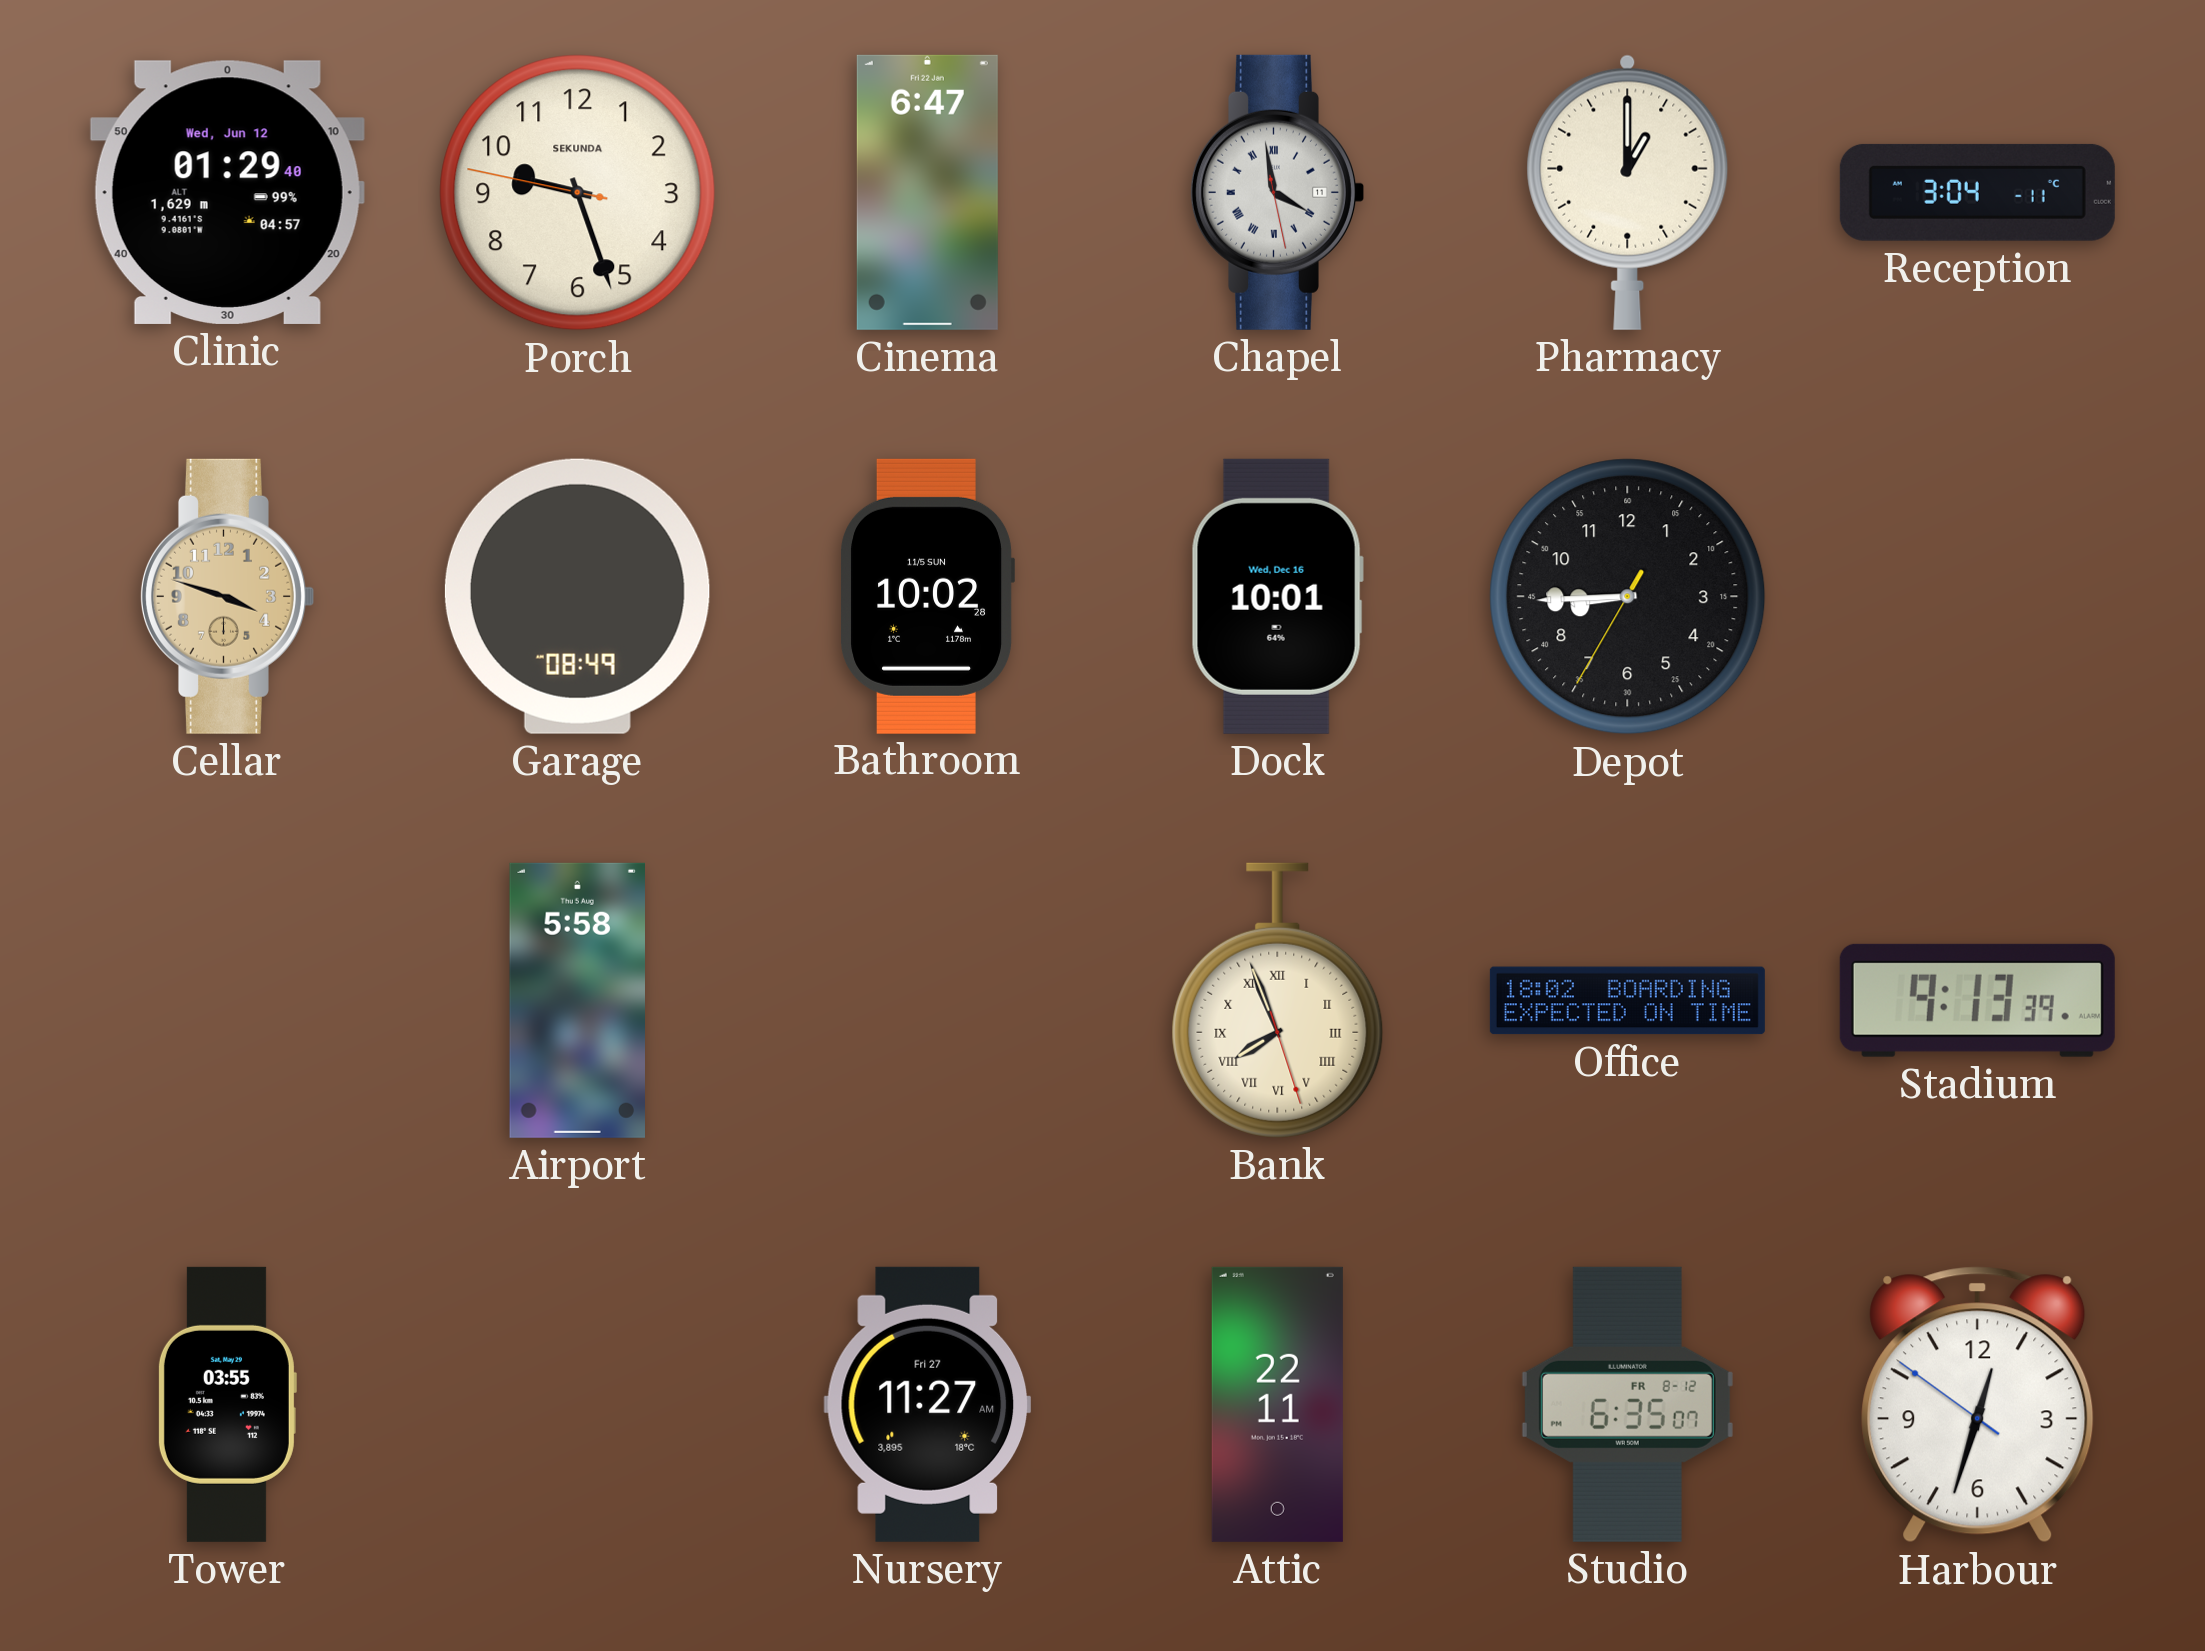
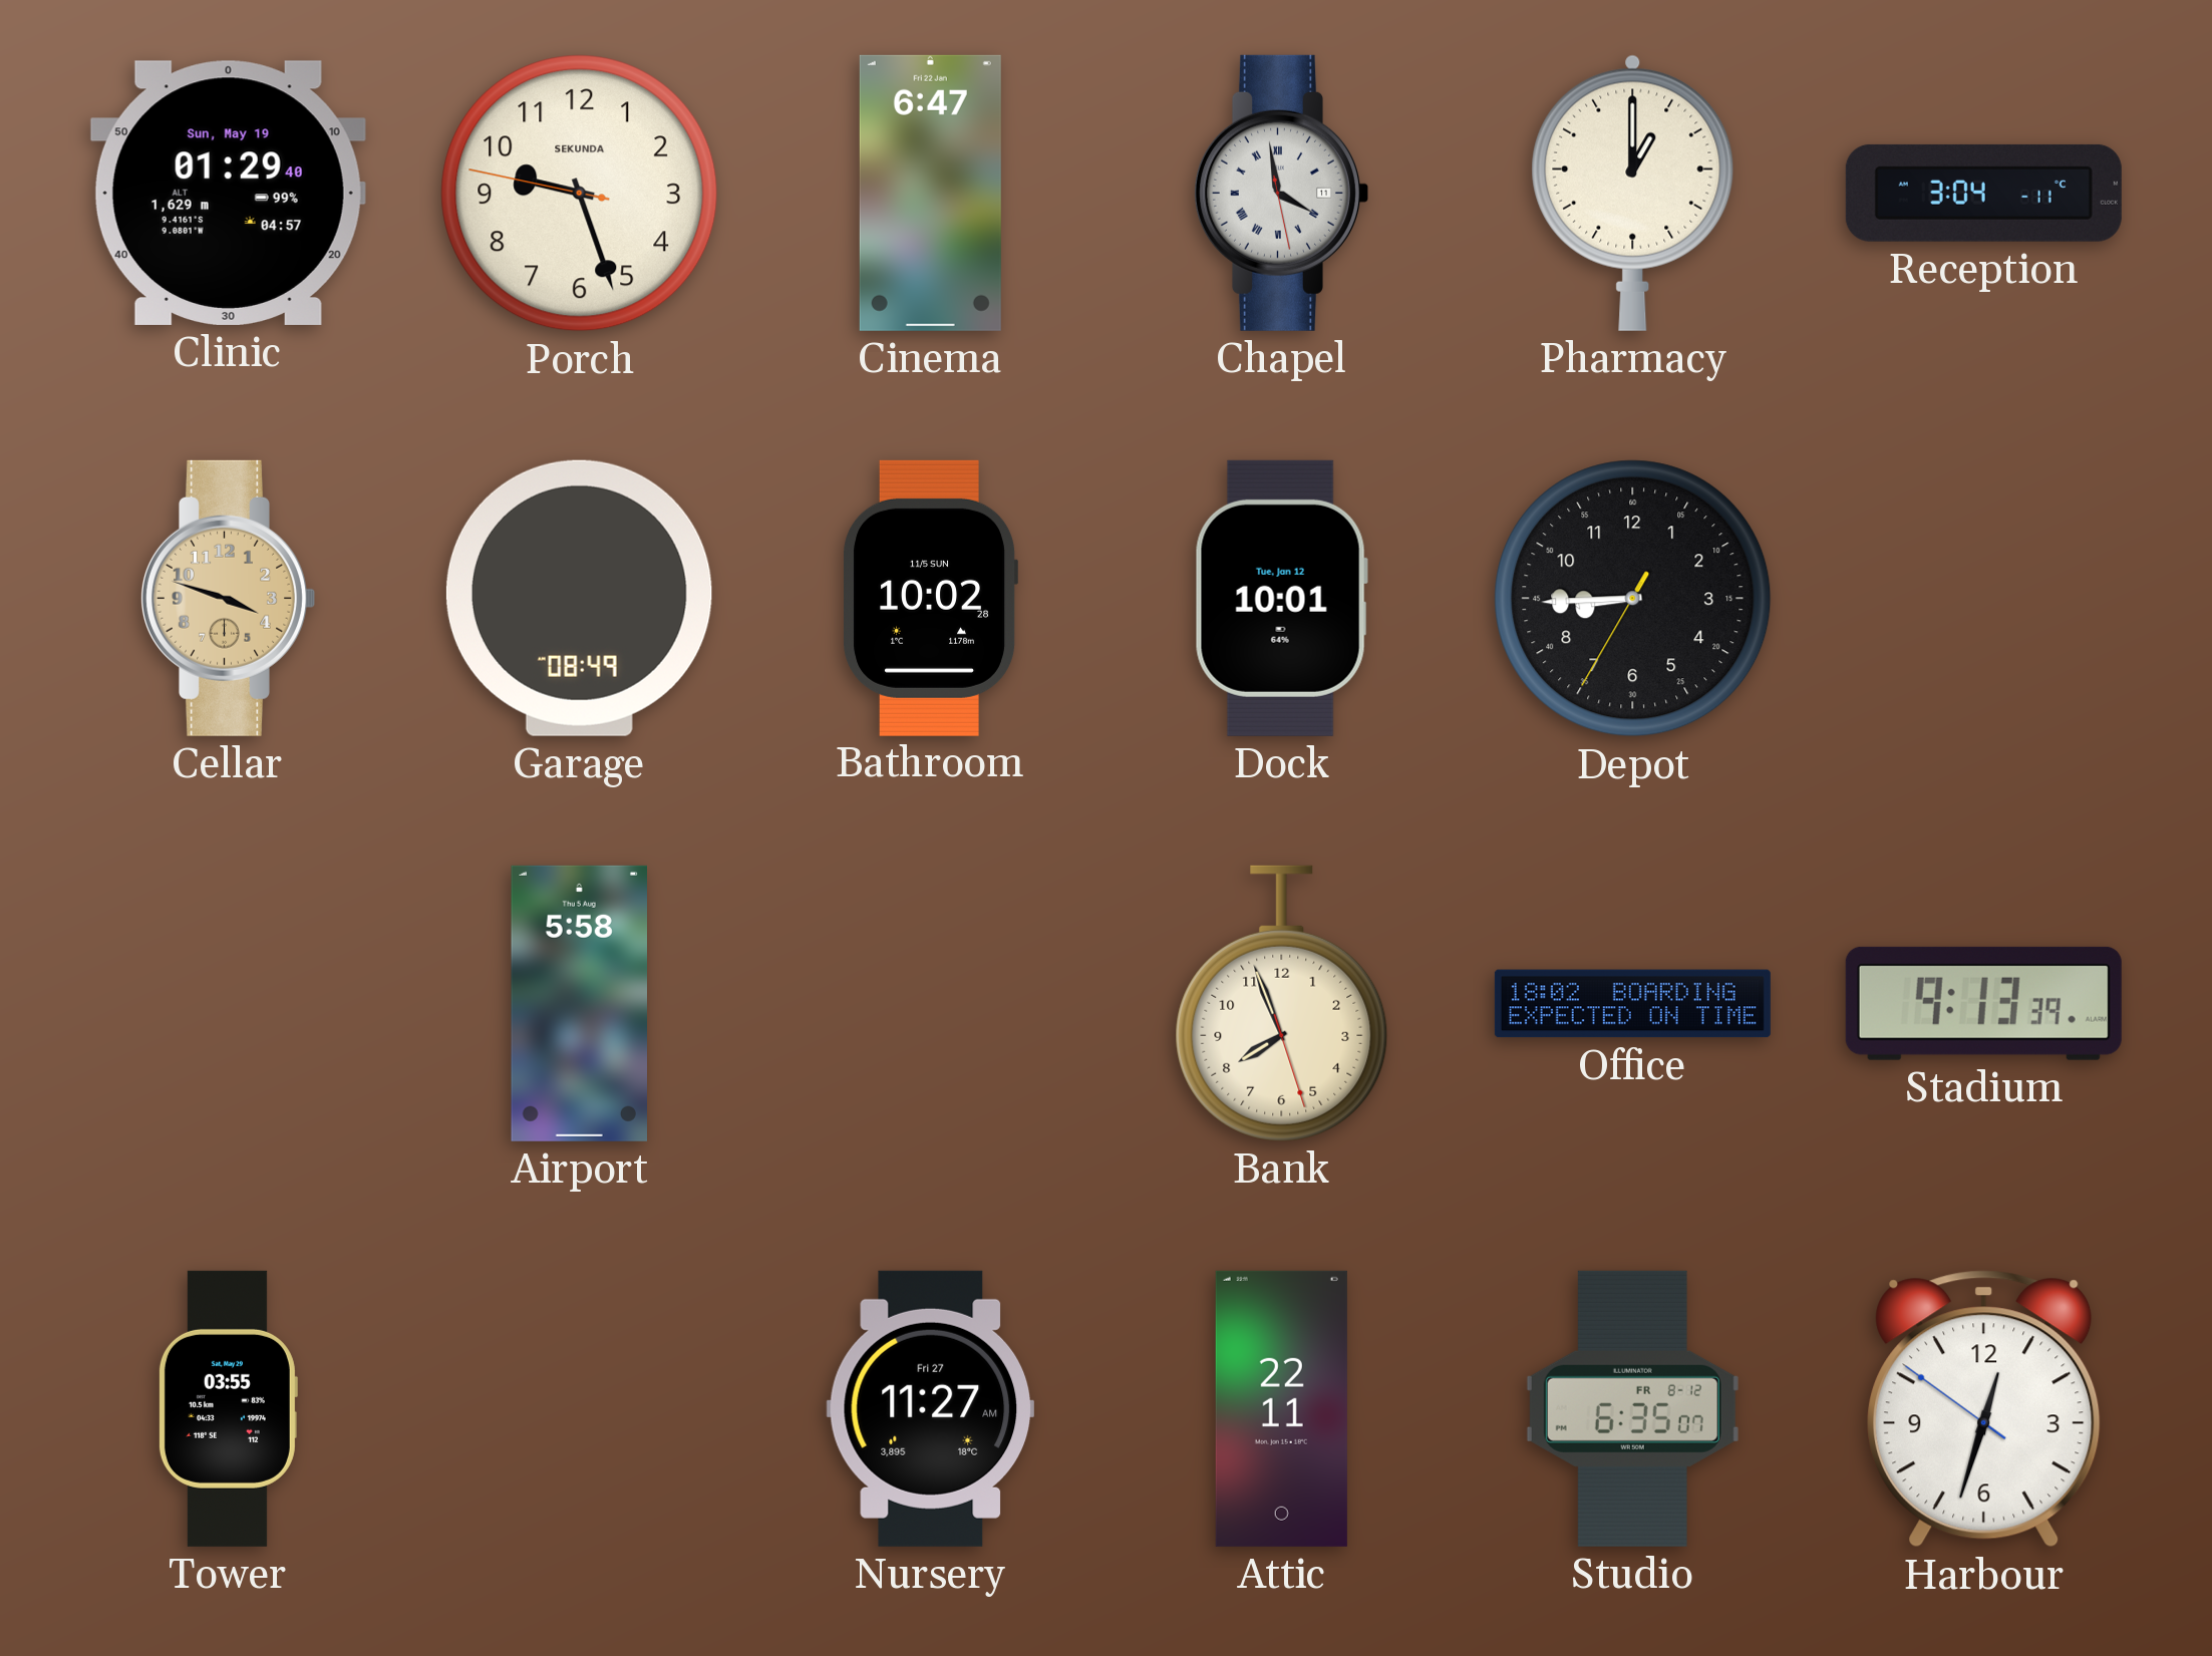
Clinic date: Wed, Jun 12 -> Sun, May 19
Dock date: Wed, Dec 16 -> Tue, Jan 12
Bank numerals: Roman -> Arabic
